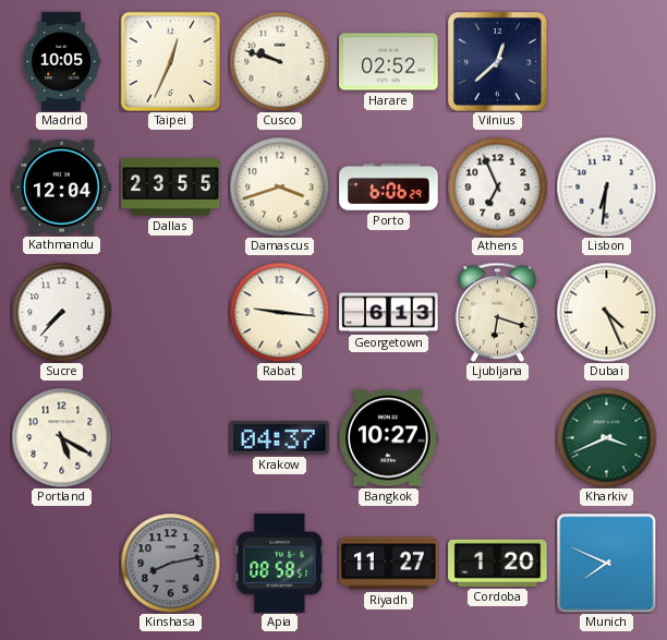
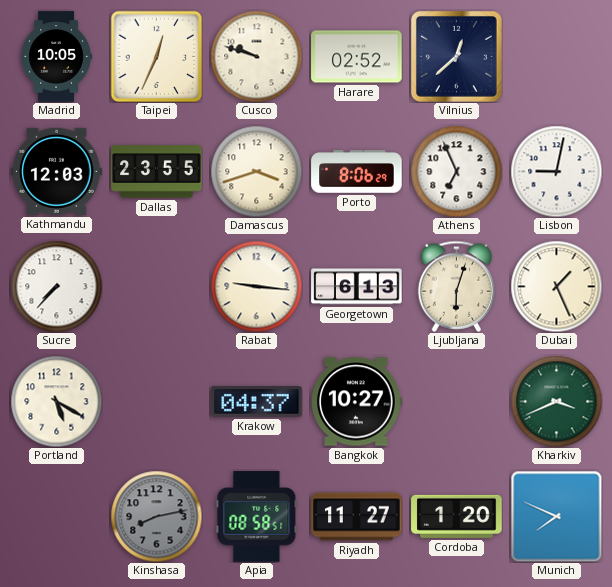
Kathmandu: 12:04 -> 12:03
Porto: 6:06 -> 8:06
Lisbon: 6:31 -> 9:02
Ljubljana: 6:18 -> 6:03
Dubai: 4:26 -> 1:26
